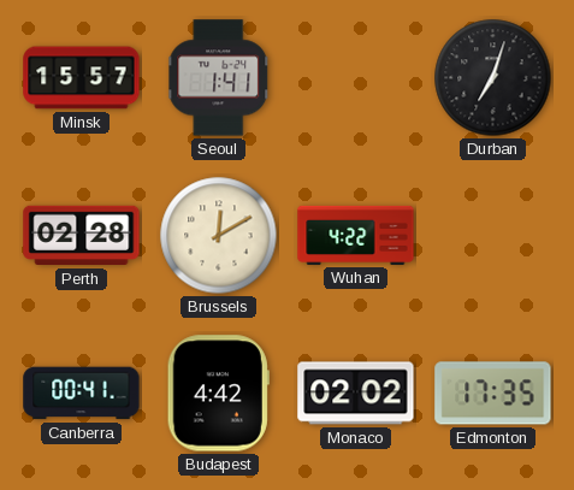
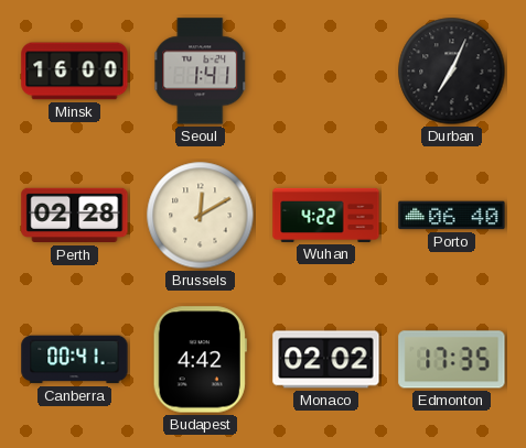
Minsk: 15:57 -> 16:00
Durban: 7:03 -> 7:04
Porto: none -> 06:40
